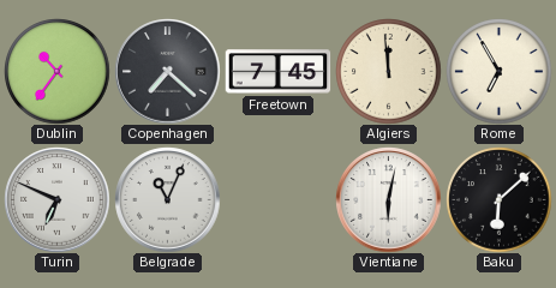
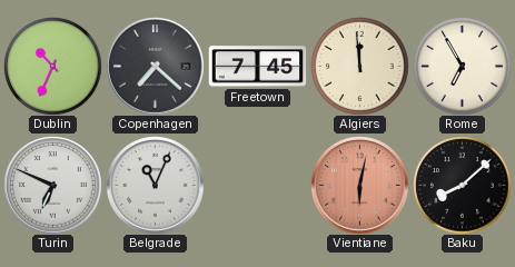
Dublin: 10:36 -> 10:34
Vientiane dial: white -> salmon
Baku: 6:08 -> 8:08
